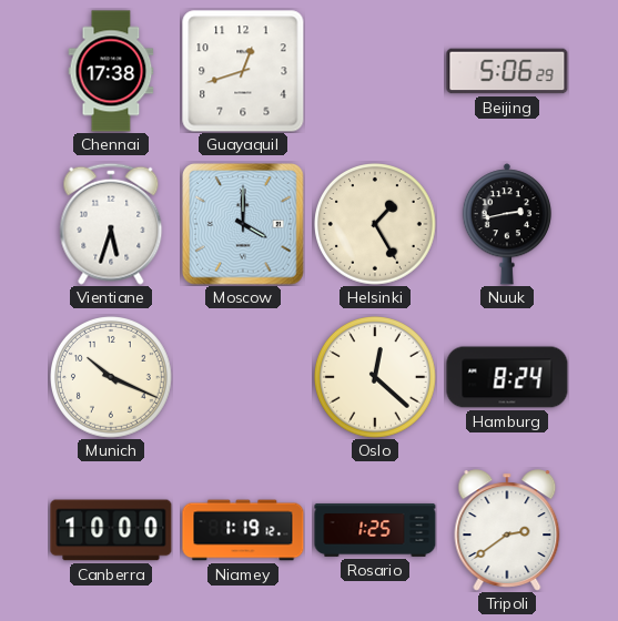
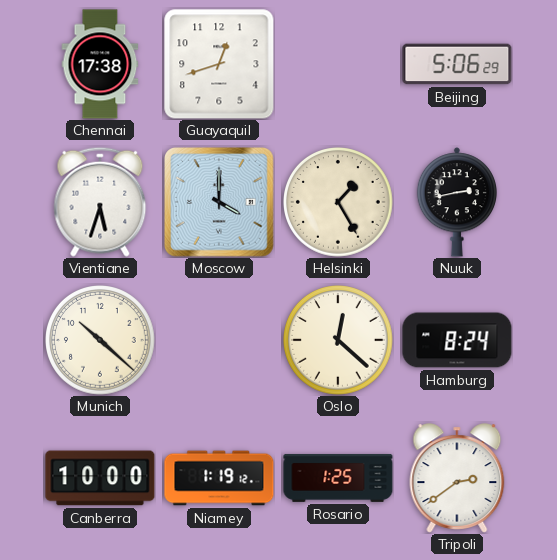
Munich: 10:19 -> 10:22
